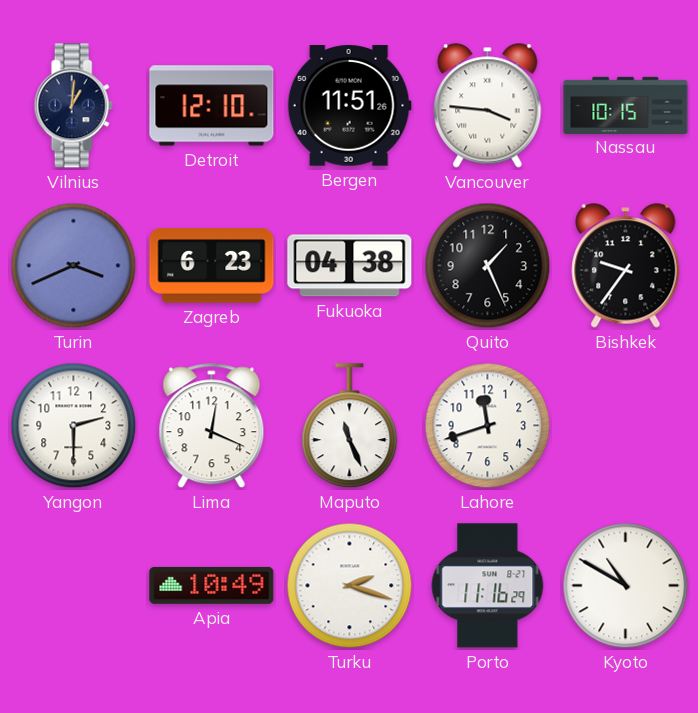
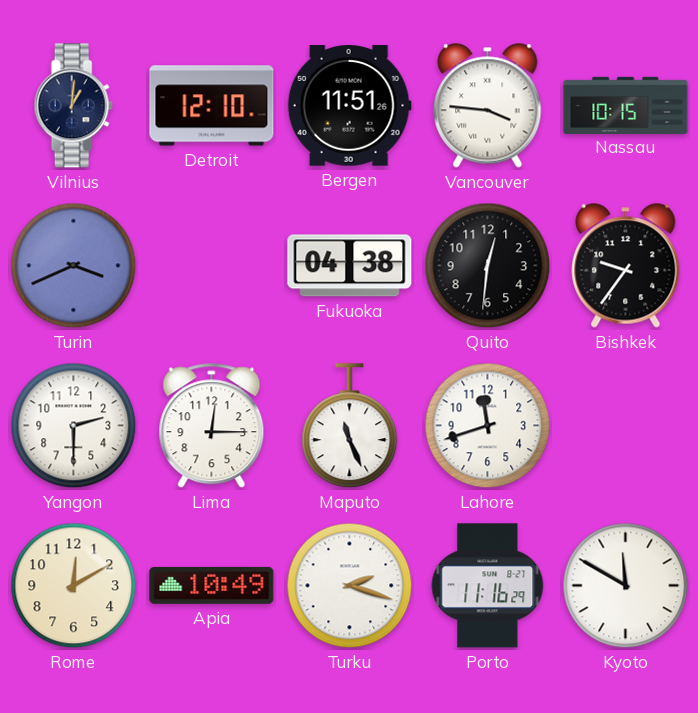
Zagreb: 6:23 -> none
Quito: 1:26 -> 12:31
Lima: 12:19 -> 12:15
Rome: none -> 12:10
Kyoto: 10:50 -> 11:50
